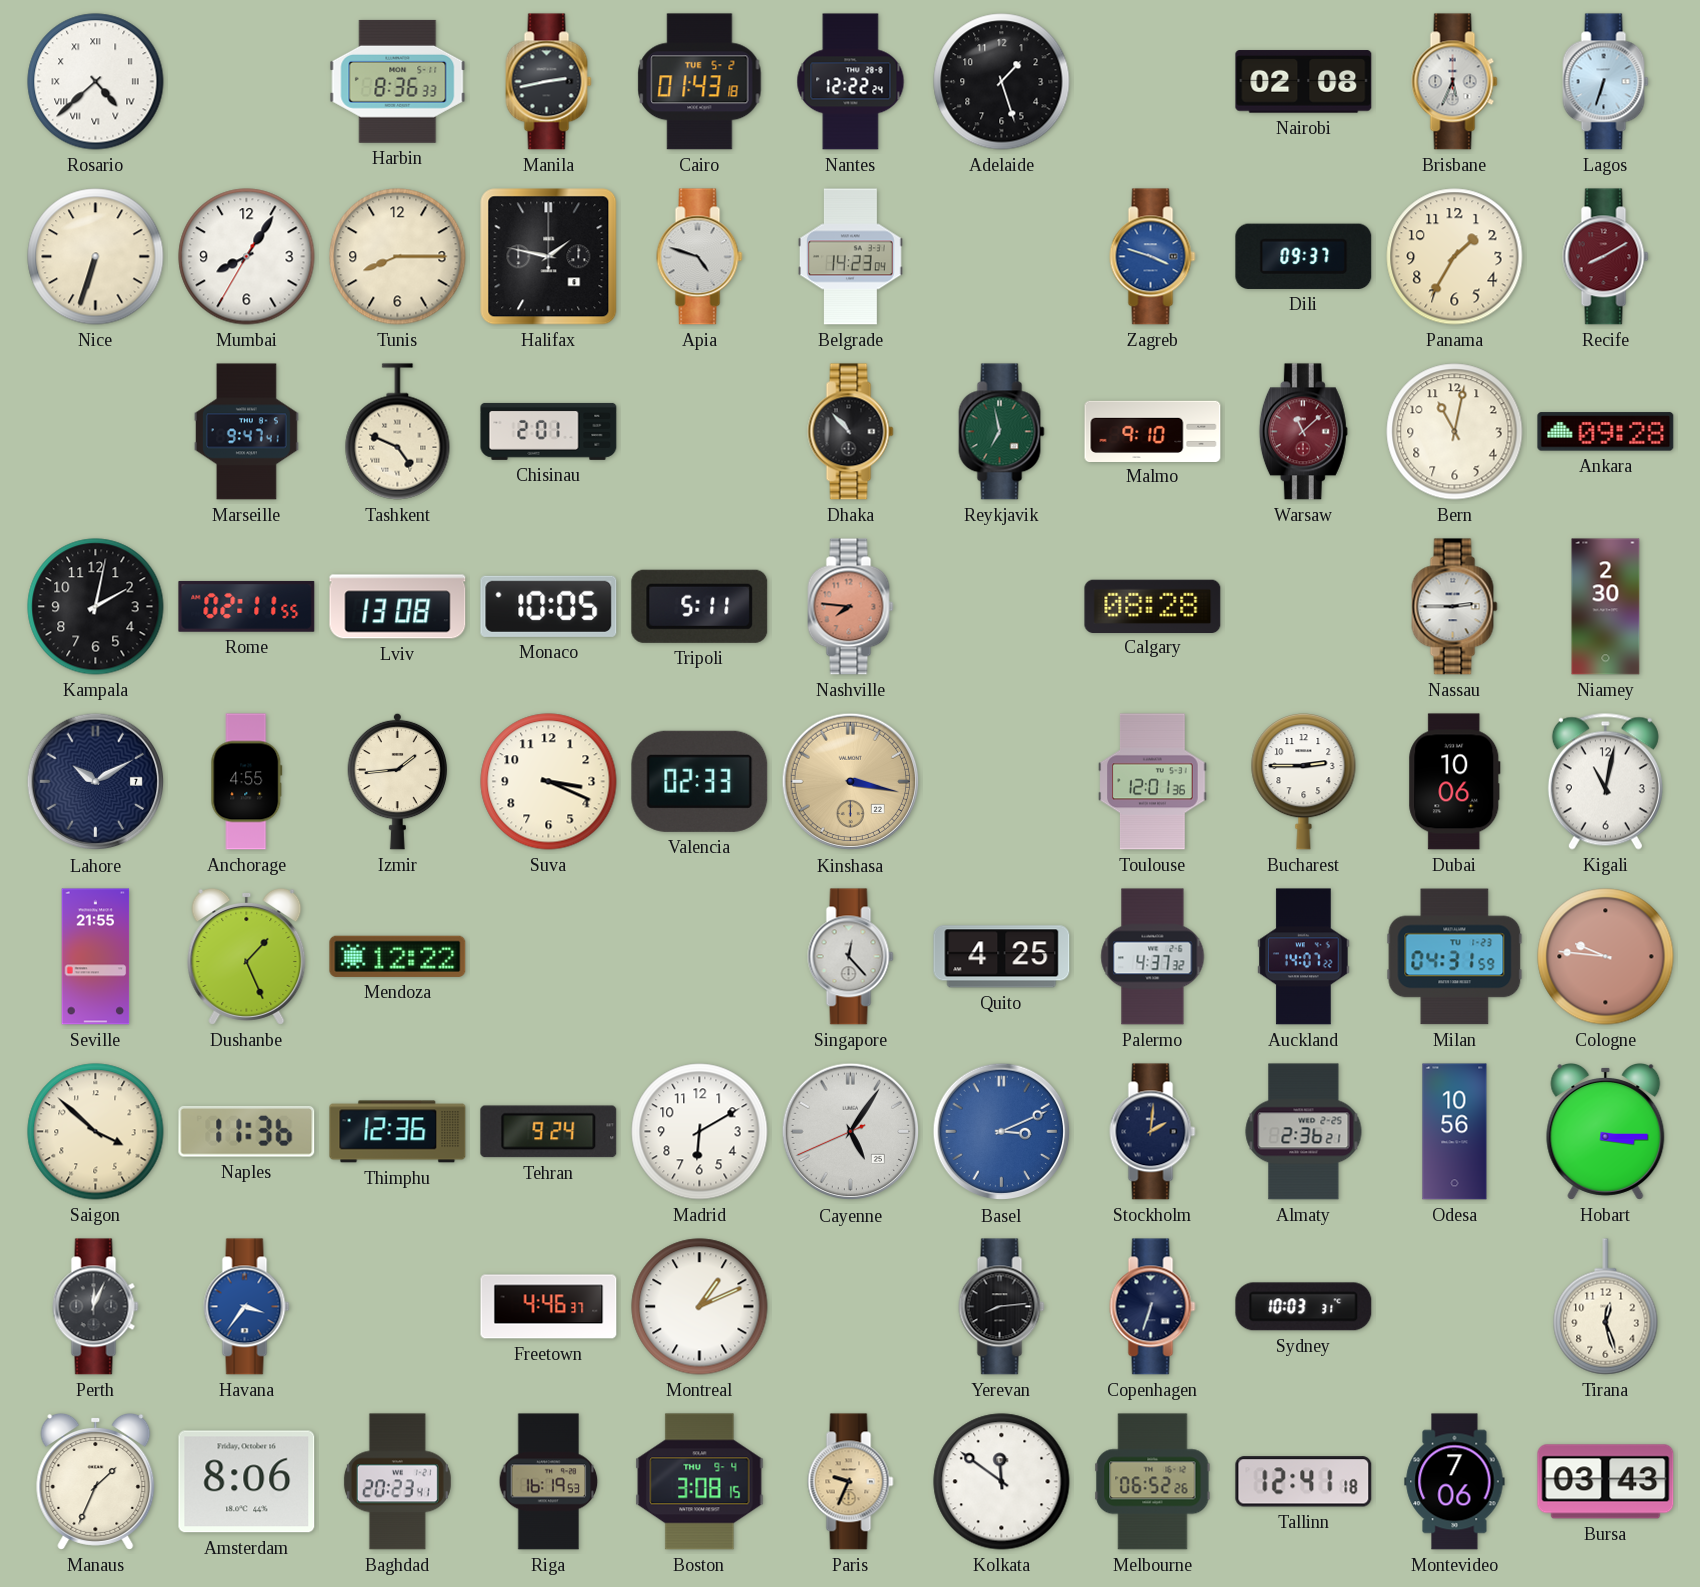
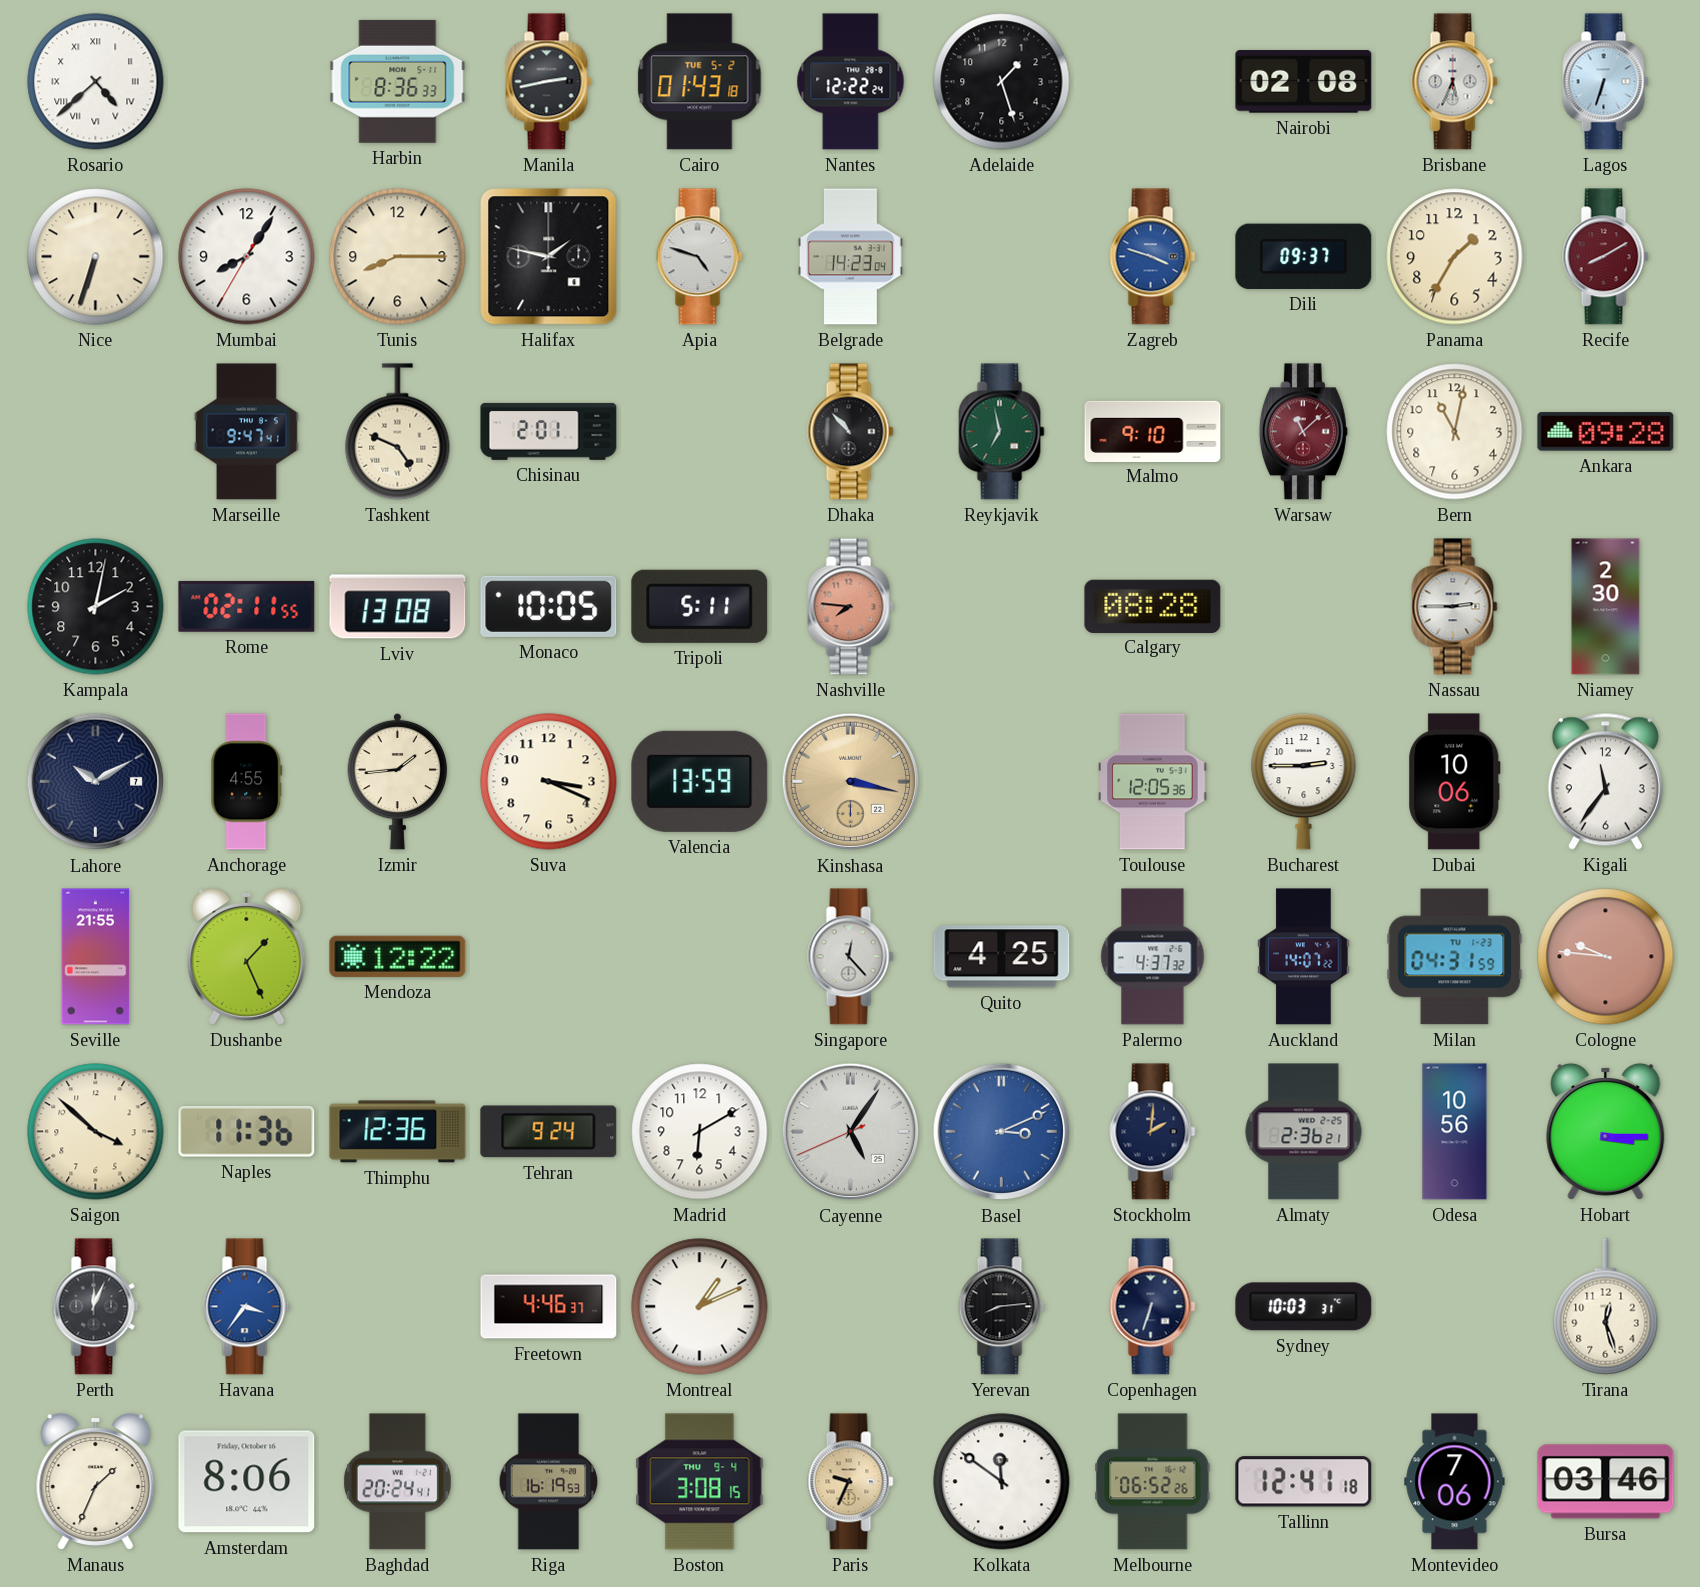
Valencia: 02:33 -> 13:59
Toulouse: 12:01 -> 12:05
Kigali: 11:02 -> 11:36
Baghdad: 20:23 -> 20:24
Bursa: 03:43 -> 03:46
